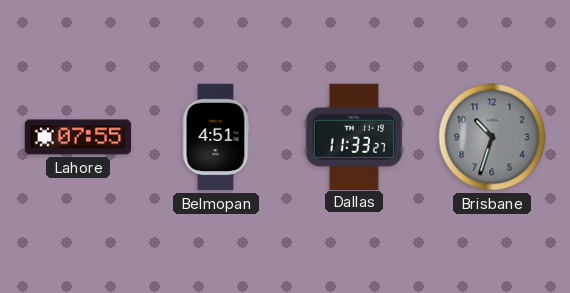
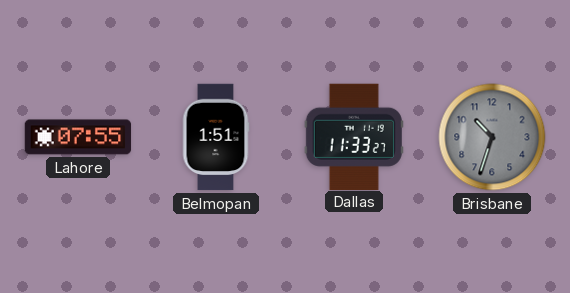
Belmopan: 4:51 -> 1:51
